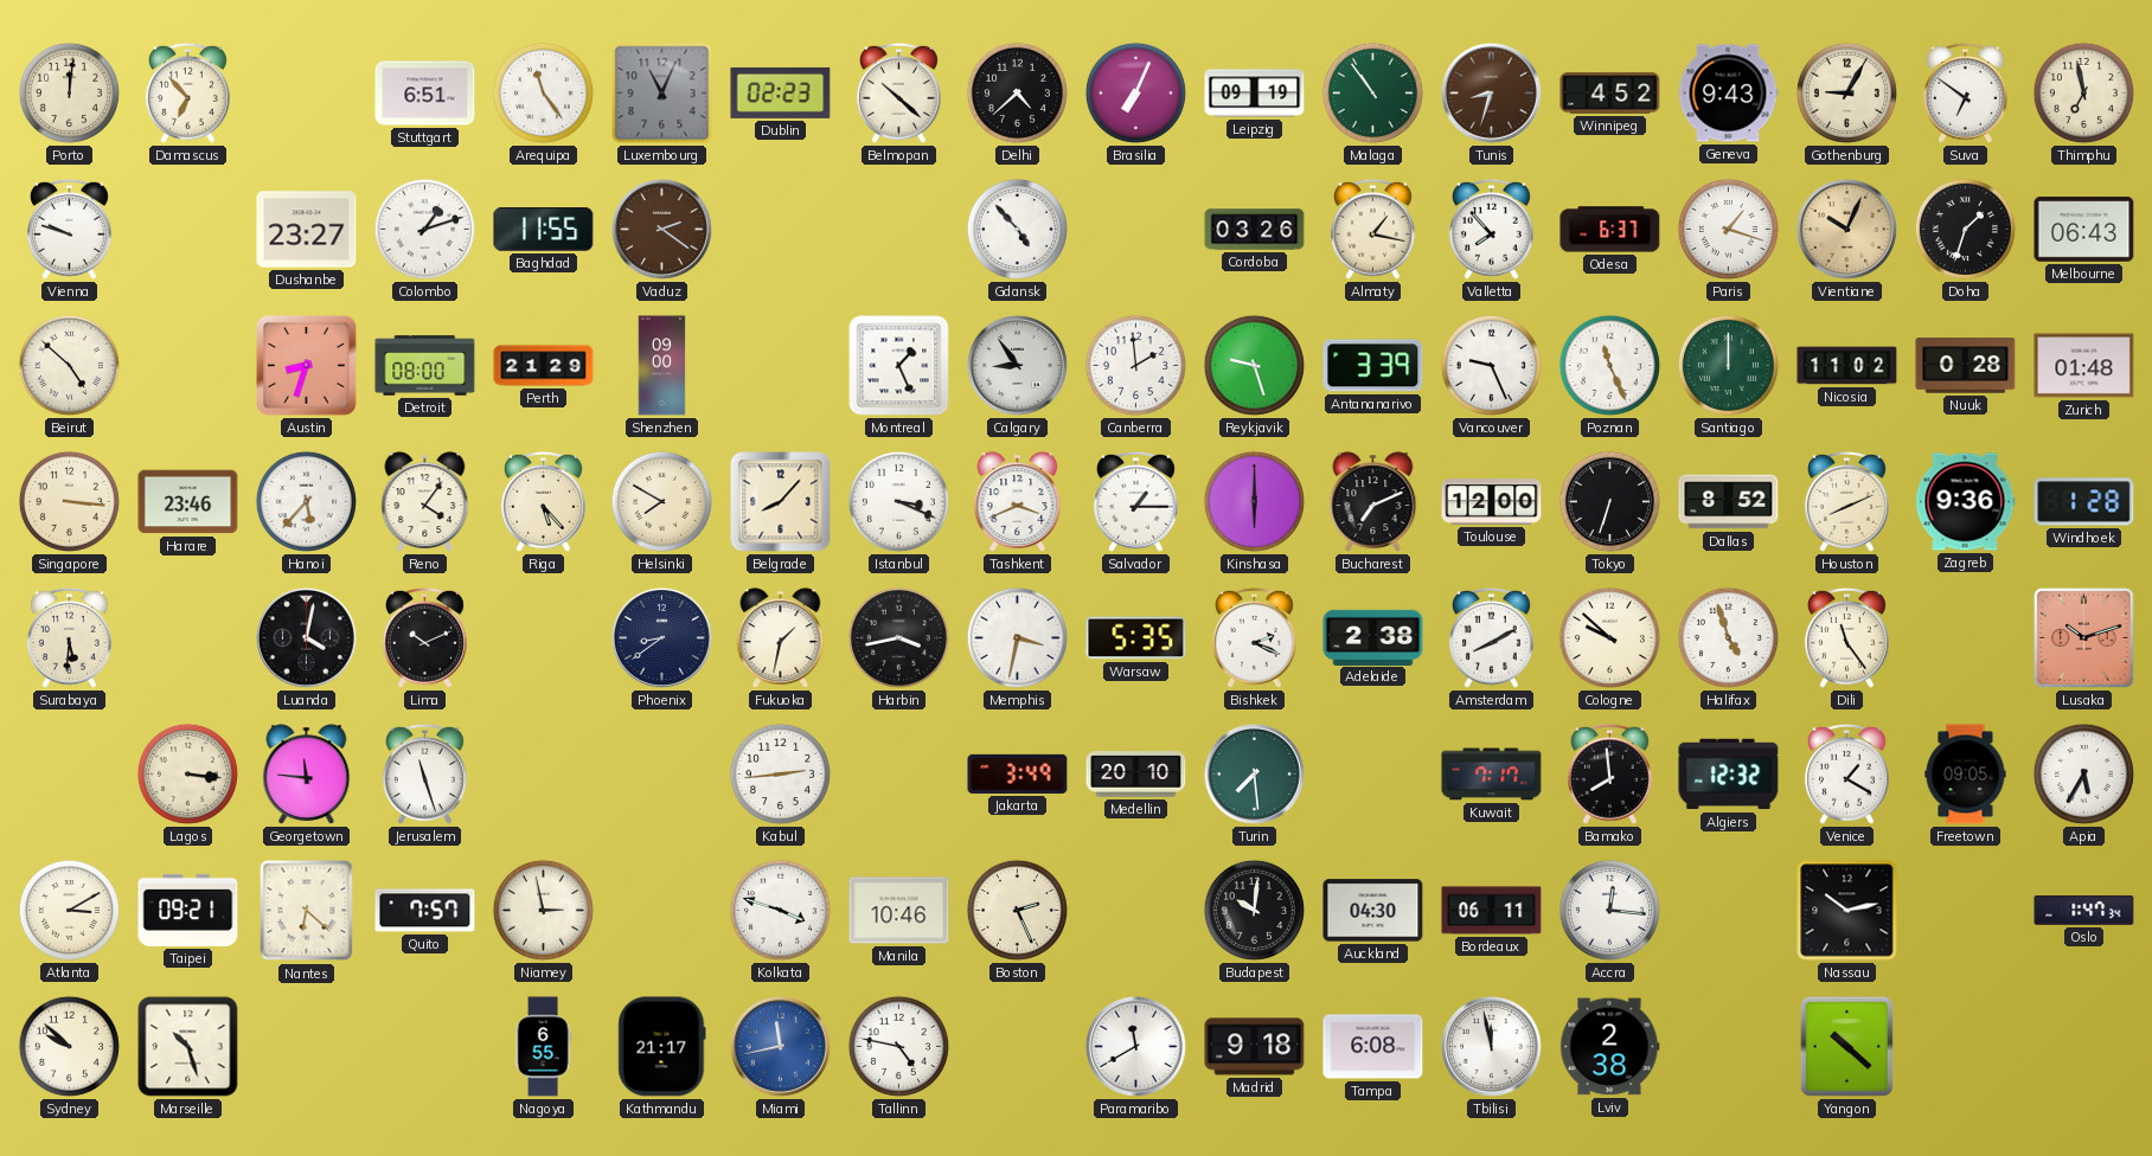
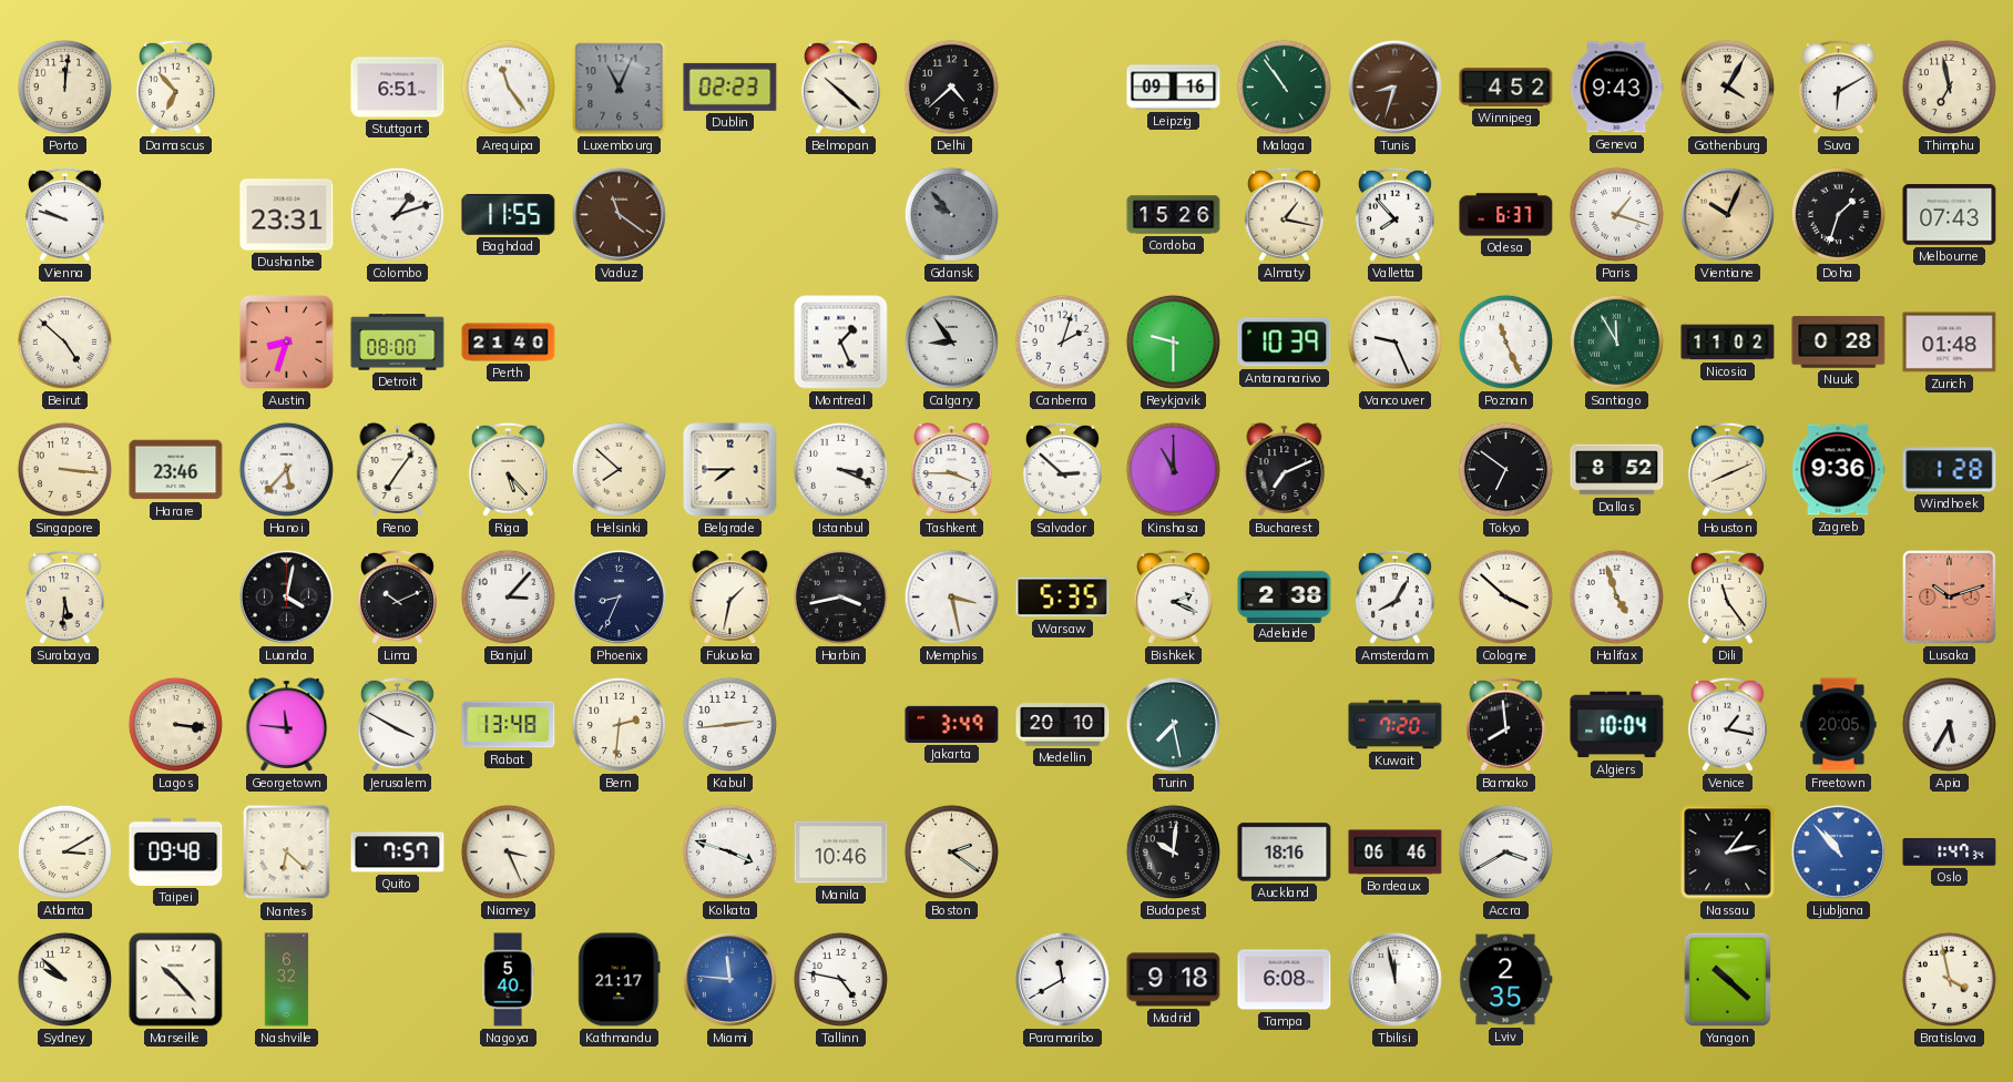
Brasilia: 7:04 -> none
Leipzig: 09:19 -> 09:16
Gothenburg: 9:05 -> 4:05
Suva: 6:51 -> 6:10
Dushanbe: 23:27 -> 23:31
Vaduz: 2:21 -> 11:21
Gdansk: 4:53 -> 9:53
Gdansk dial: white -> grey
Cordoba: 03:26 -> 15:26
Melbourne: 06:43 -> 07:43
Perth: 21:29 -> 21:40
Shenzhen: 09:00 -> none
Canberra: 1:59 -> 2:03
Reykjavik: 9:27 -> 9:30
Antananarivo: 3:39 -> 10:39
Santiago: 12:00 -> 11:55
Reno: 4:06 -> 7:06
Helsinki: 7:50 -> 7:52
Belgrade: 8:07 -> 7:45
Tashkent: 3:41 -> 3:45
Salvador: 1:15 -> 2:52
Kinshasa: 6:00 -> 11:00
Toulouse: 12:00 -> none
Tokyo: 6:33 -> 6:51
Banjul: none -> 3:07
Phoenix: 8:39 -> 8:34
Memphis: 3:32 -> 3:28
Amsterdam: 8:10 -> 8:05
Cologne: 9:52 -> 3:52
Jerusalem: 11:27 -> 3:50
Rabat: none -> 13:48
Bern: none -> 2:31
Turin: 7:29 -> 7:28
Kuwait: 7:17 -> 7:20
Algiers: 12:32 -> 10:04
Venice: 1:20 -> 1:17
Freetown: 09:05 -> 20:05
Taipei: 09:21 -> 09:48
Niamey: 2:58 -> 3:26
Boston: 2:26 -> 2:21
Auckland: 04:30 -> 18:16
Bordeaux: 06:11 -> 06:46
Accra: 12:16 -> 3:40
Nassau: 10:13 -> 1:13
Ljubljana: none -> 10:53
Marseille: 10:27 -> 10:23
Nashville: none -> 6:32
Nagoya: 6:55 -> 5:40
Miami: 11:43 -> 11:46
Lviv: 2:38 -> 2:35
Bratislava: none -> 3:58
